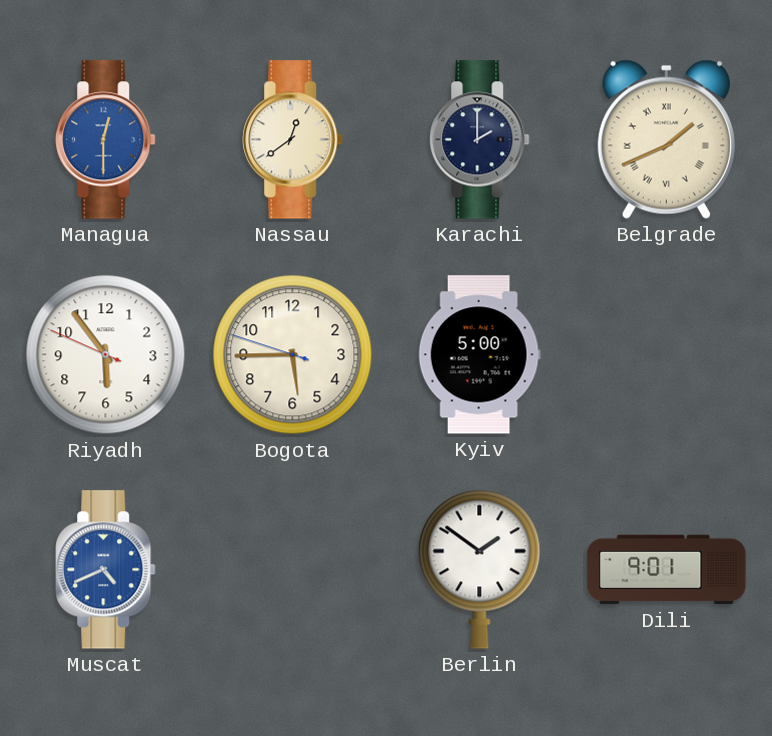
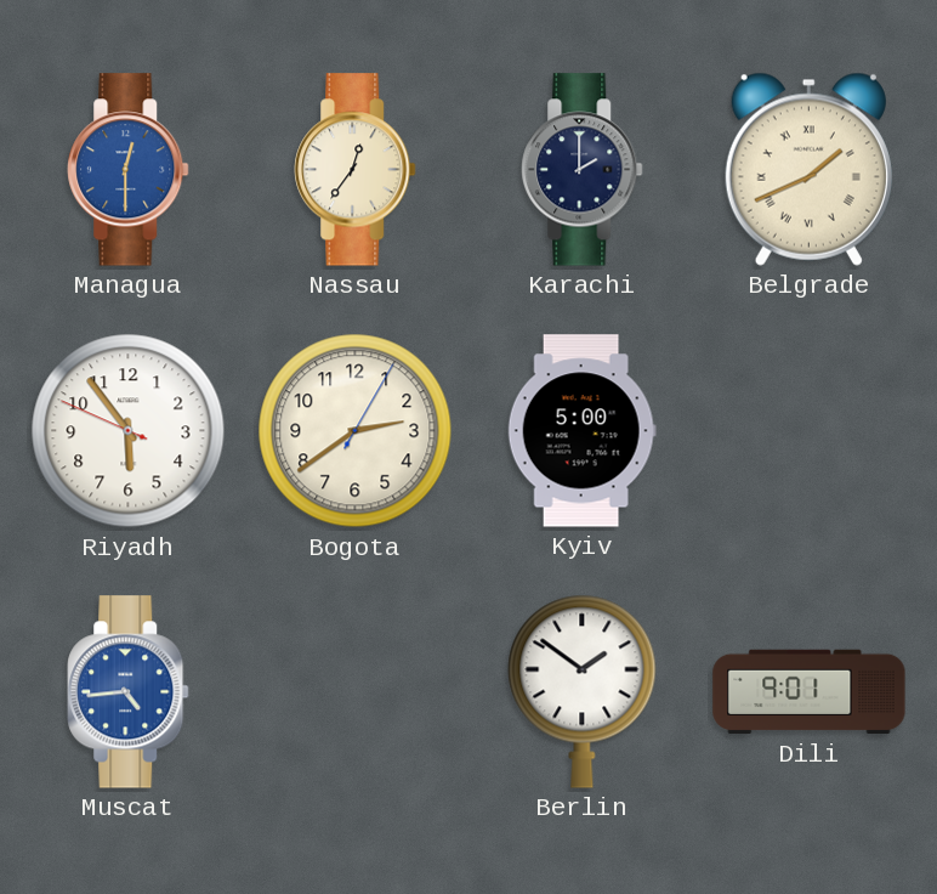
Nassau: 12:39 -> 12:36
Bogota: 5:44 -> 2:39
Muscat: 4:41 -> 4:44
